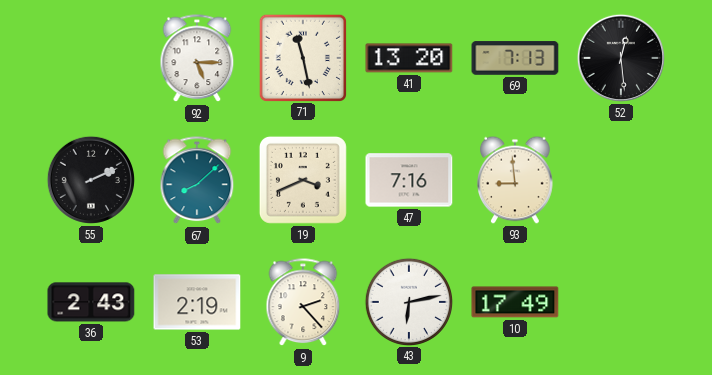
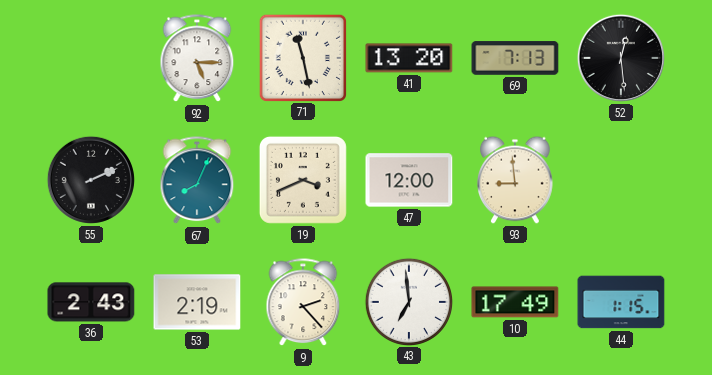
67: 8:08 -> 8:04
47: 7:16 -> 12:00
43: 6:13 -> 6:59
44: none -> 1:15
